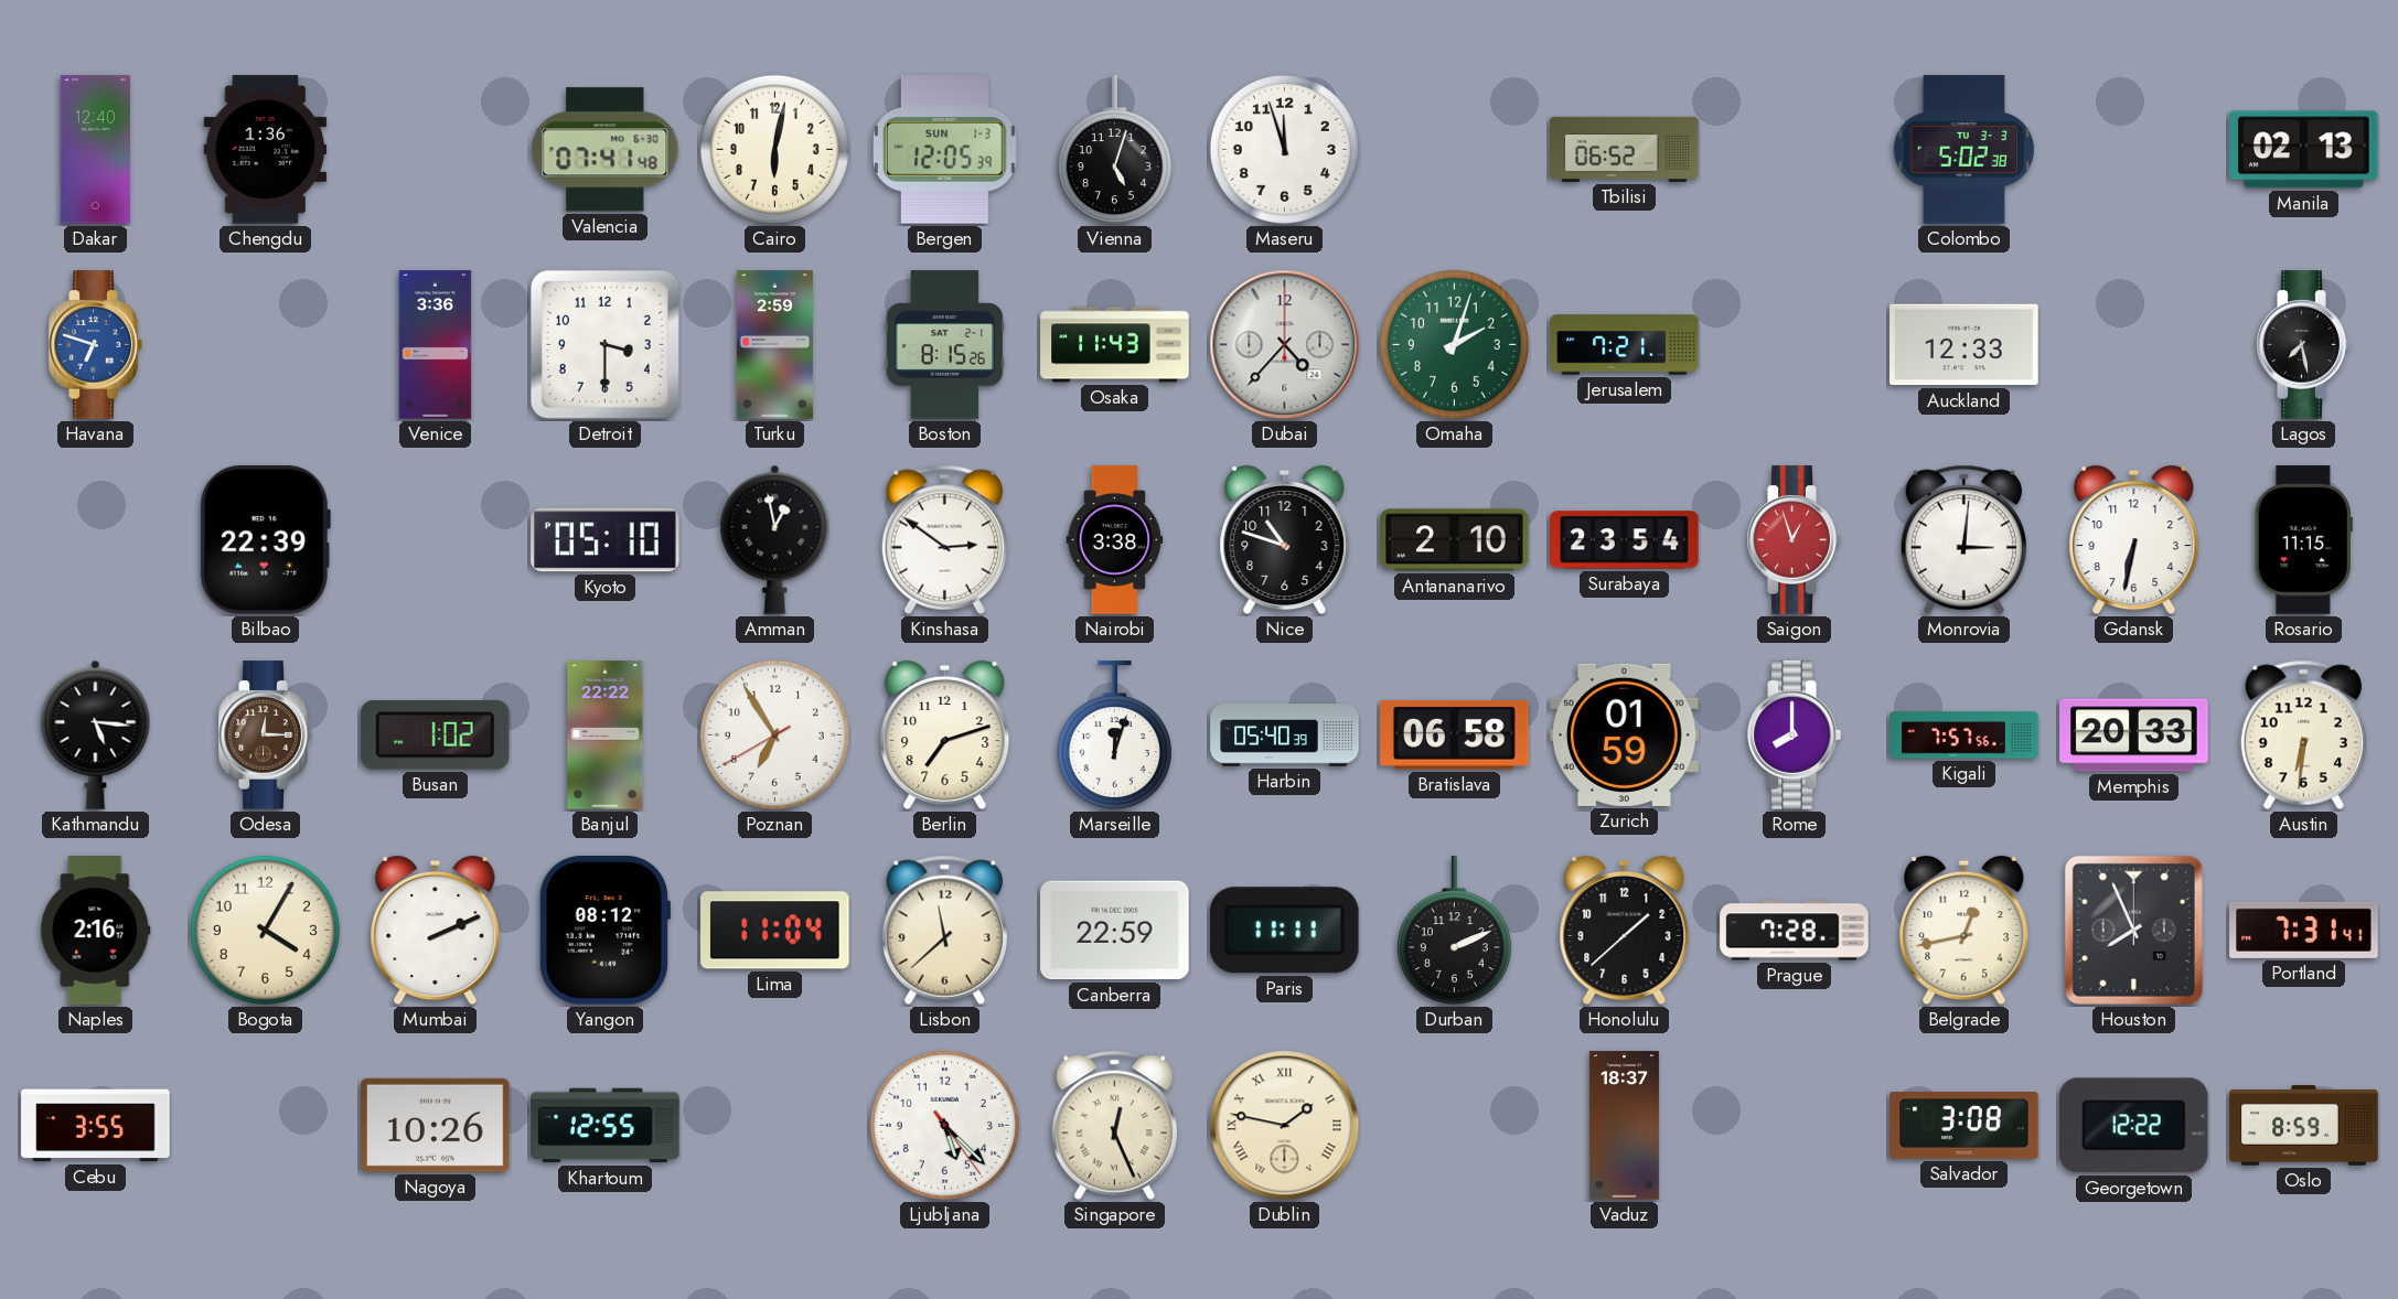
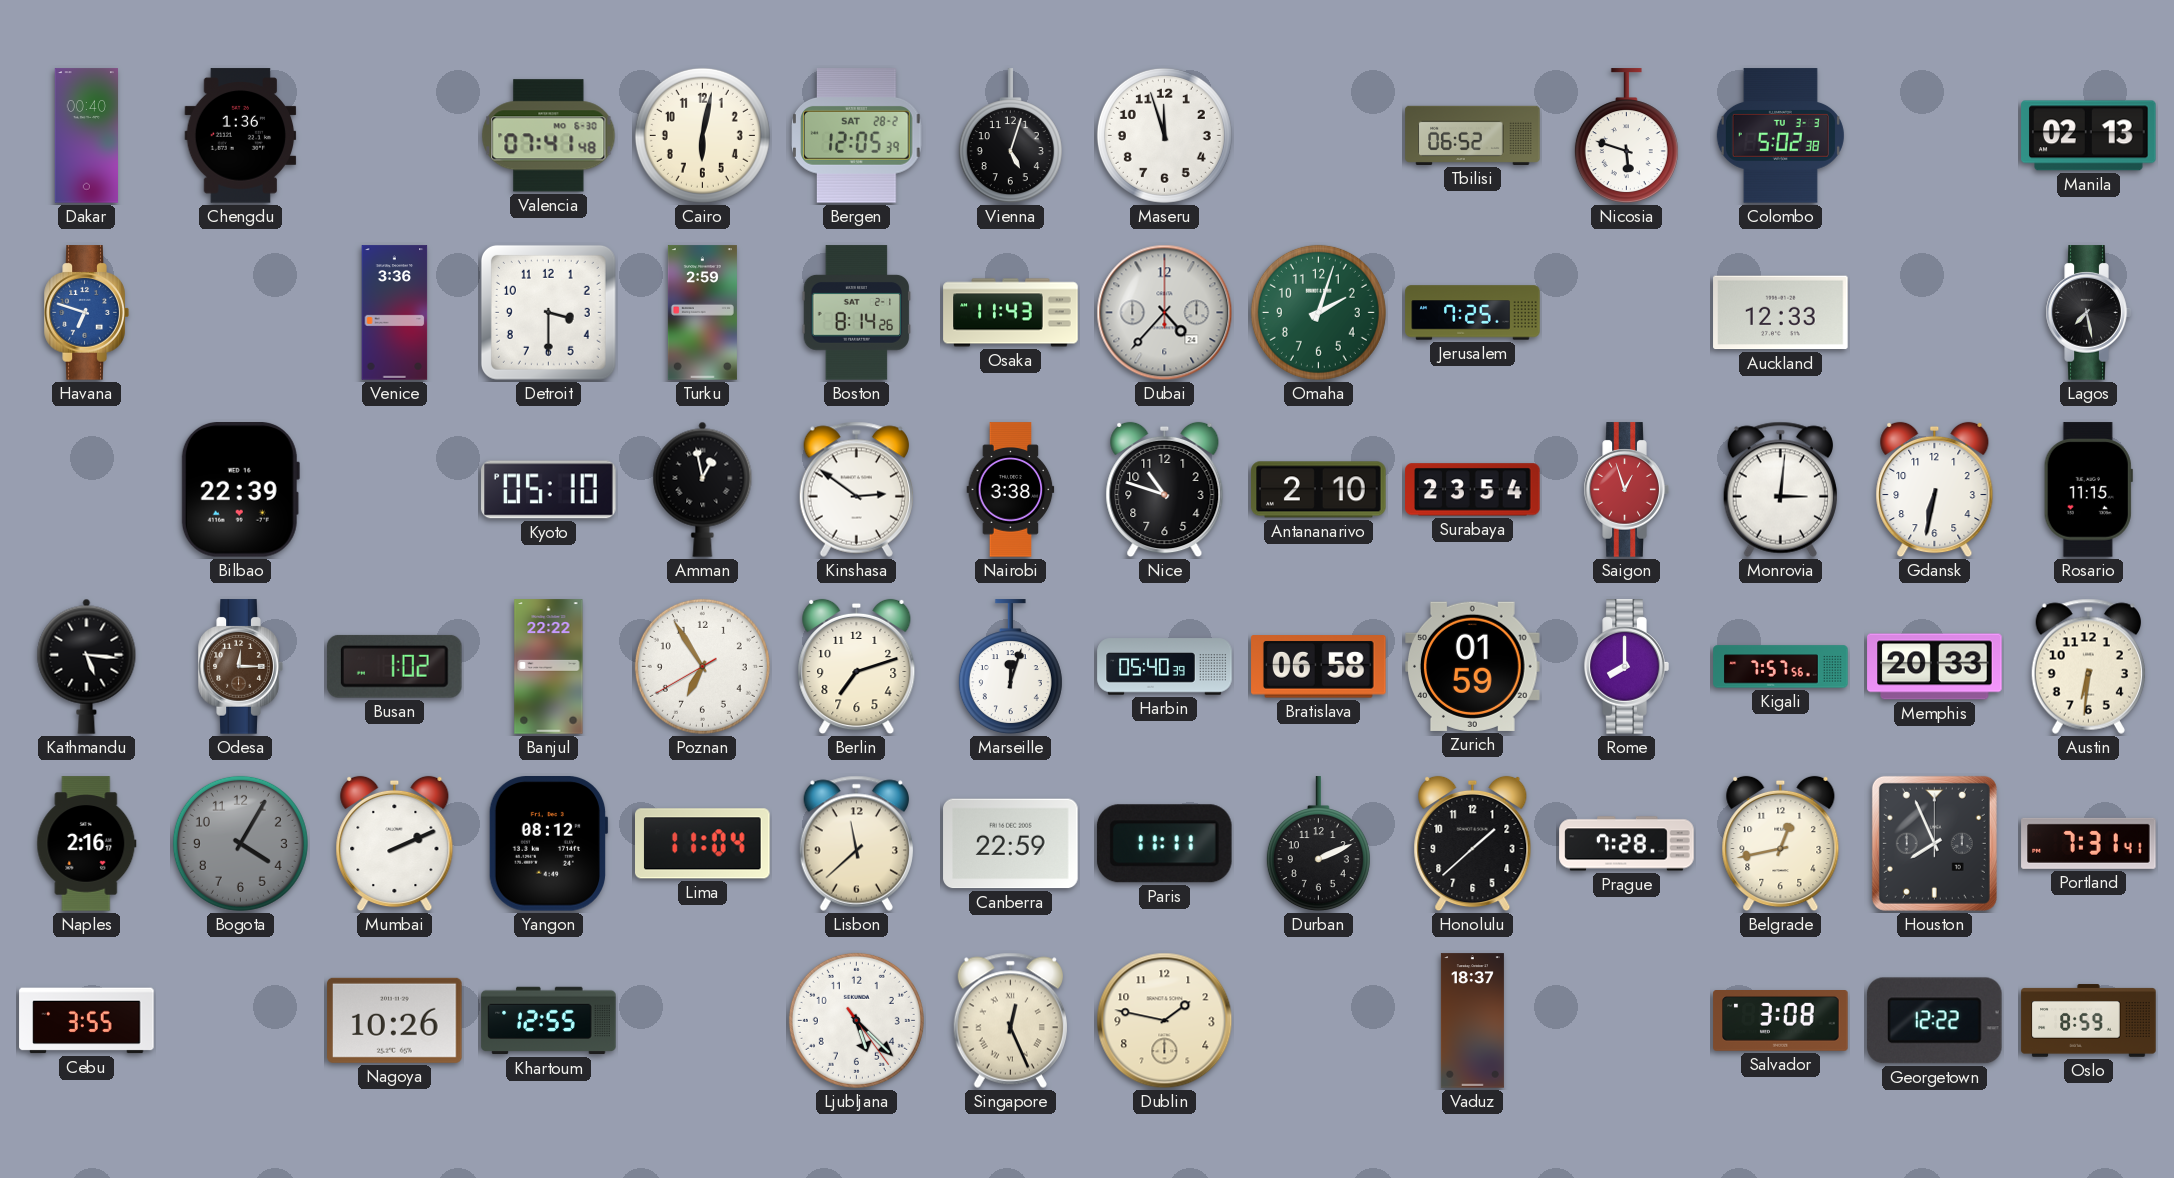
Dakar: 12:40 -> 00:40
Bergen date: SUN 1-3 -> SAT 28-2
Nicosia: none -> 5:48
Boston: 8:15 -> 8:14
Jerusalem: 7:21 -> 7:25
Bogota dial: cream -> grey
Dublin numerals: Roman -> Arabic
